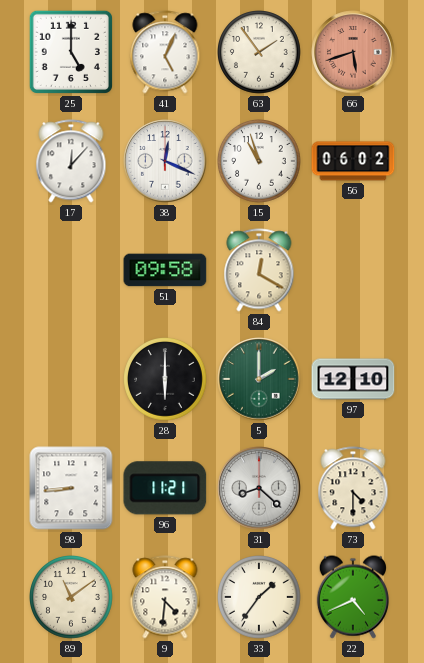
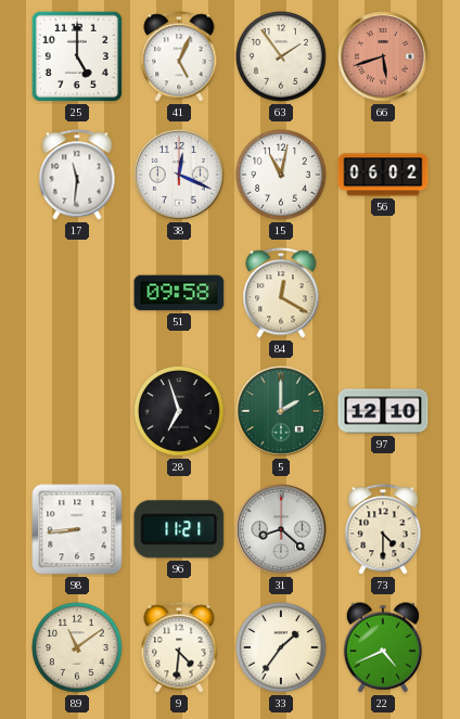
17: 12:07 -> 11:31
15: 10:57 -> 11:02
28: 6:00 -> 6:57
